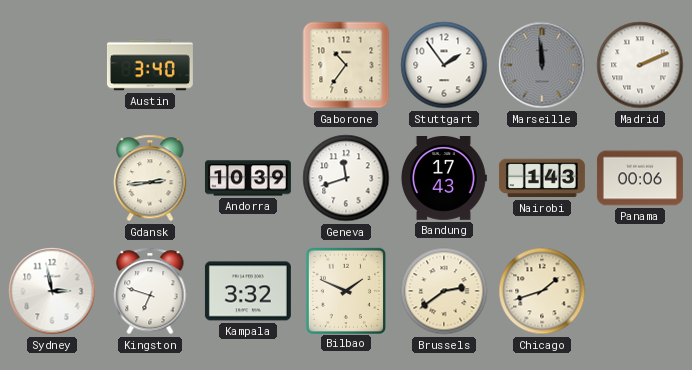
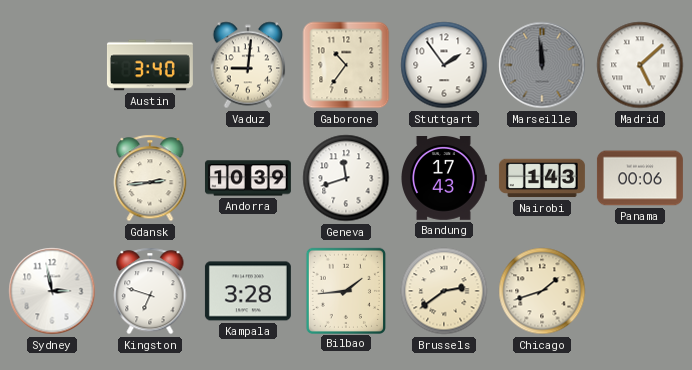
Vaduz: none -> 9:01
Madrid: 2:11 -> 5:08
Kampala: 3:32 -> 3:28
Bilbao: 1:49 -> 1:44
